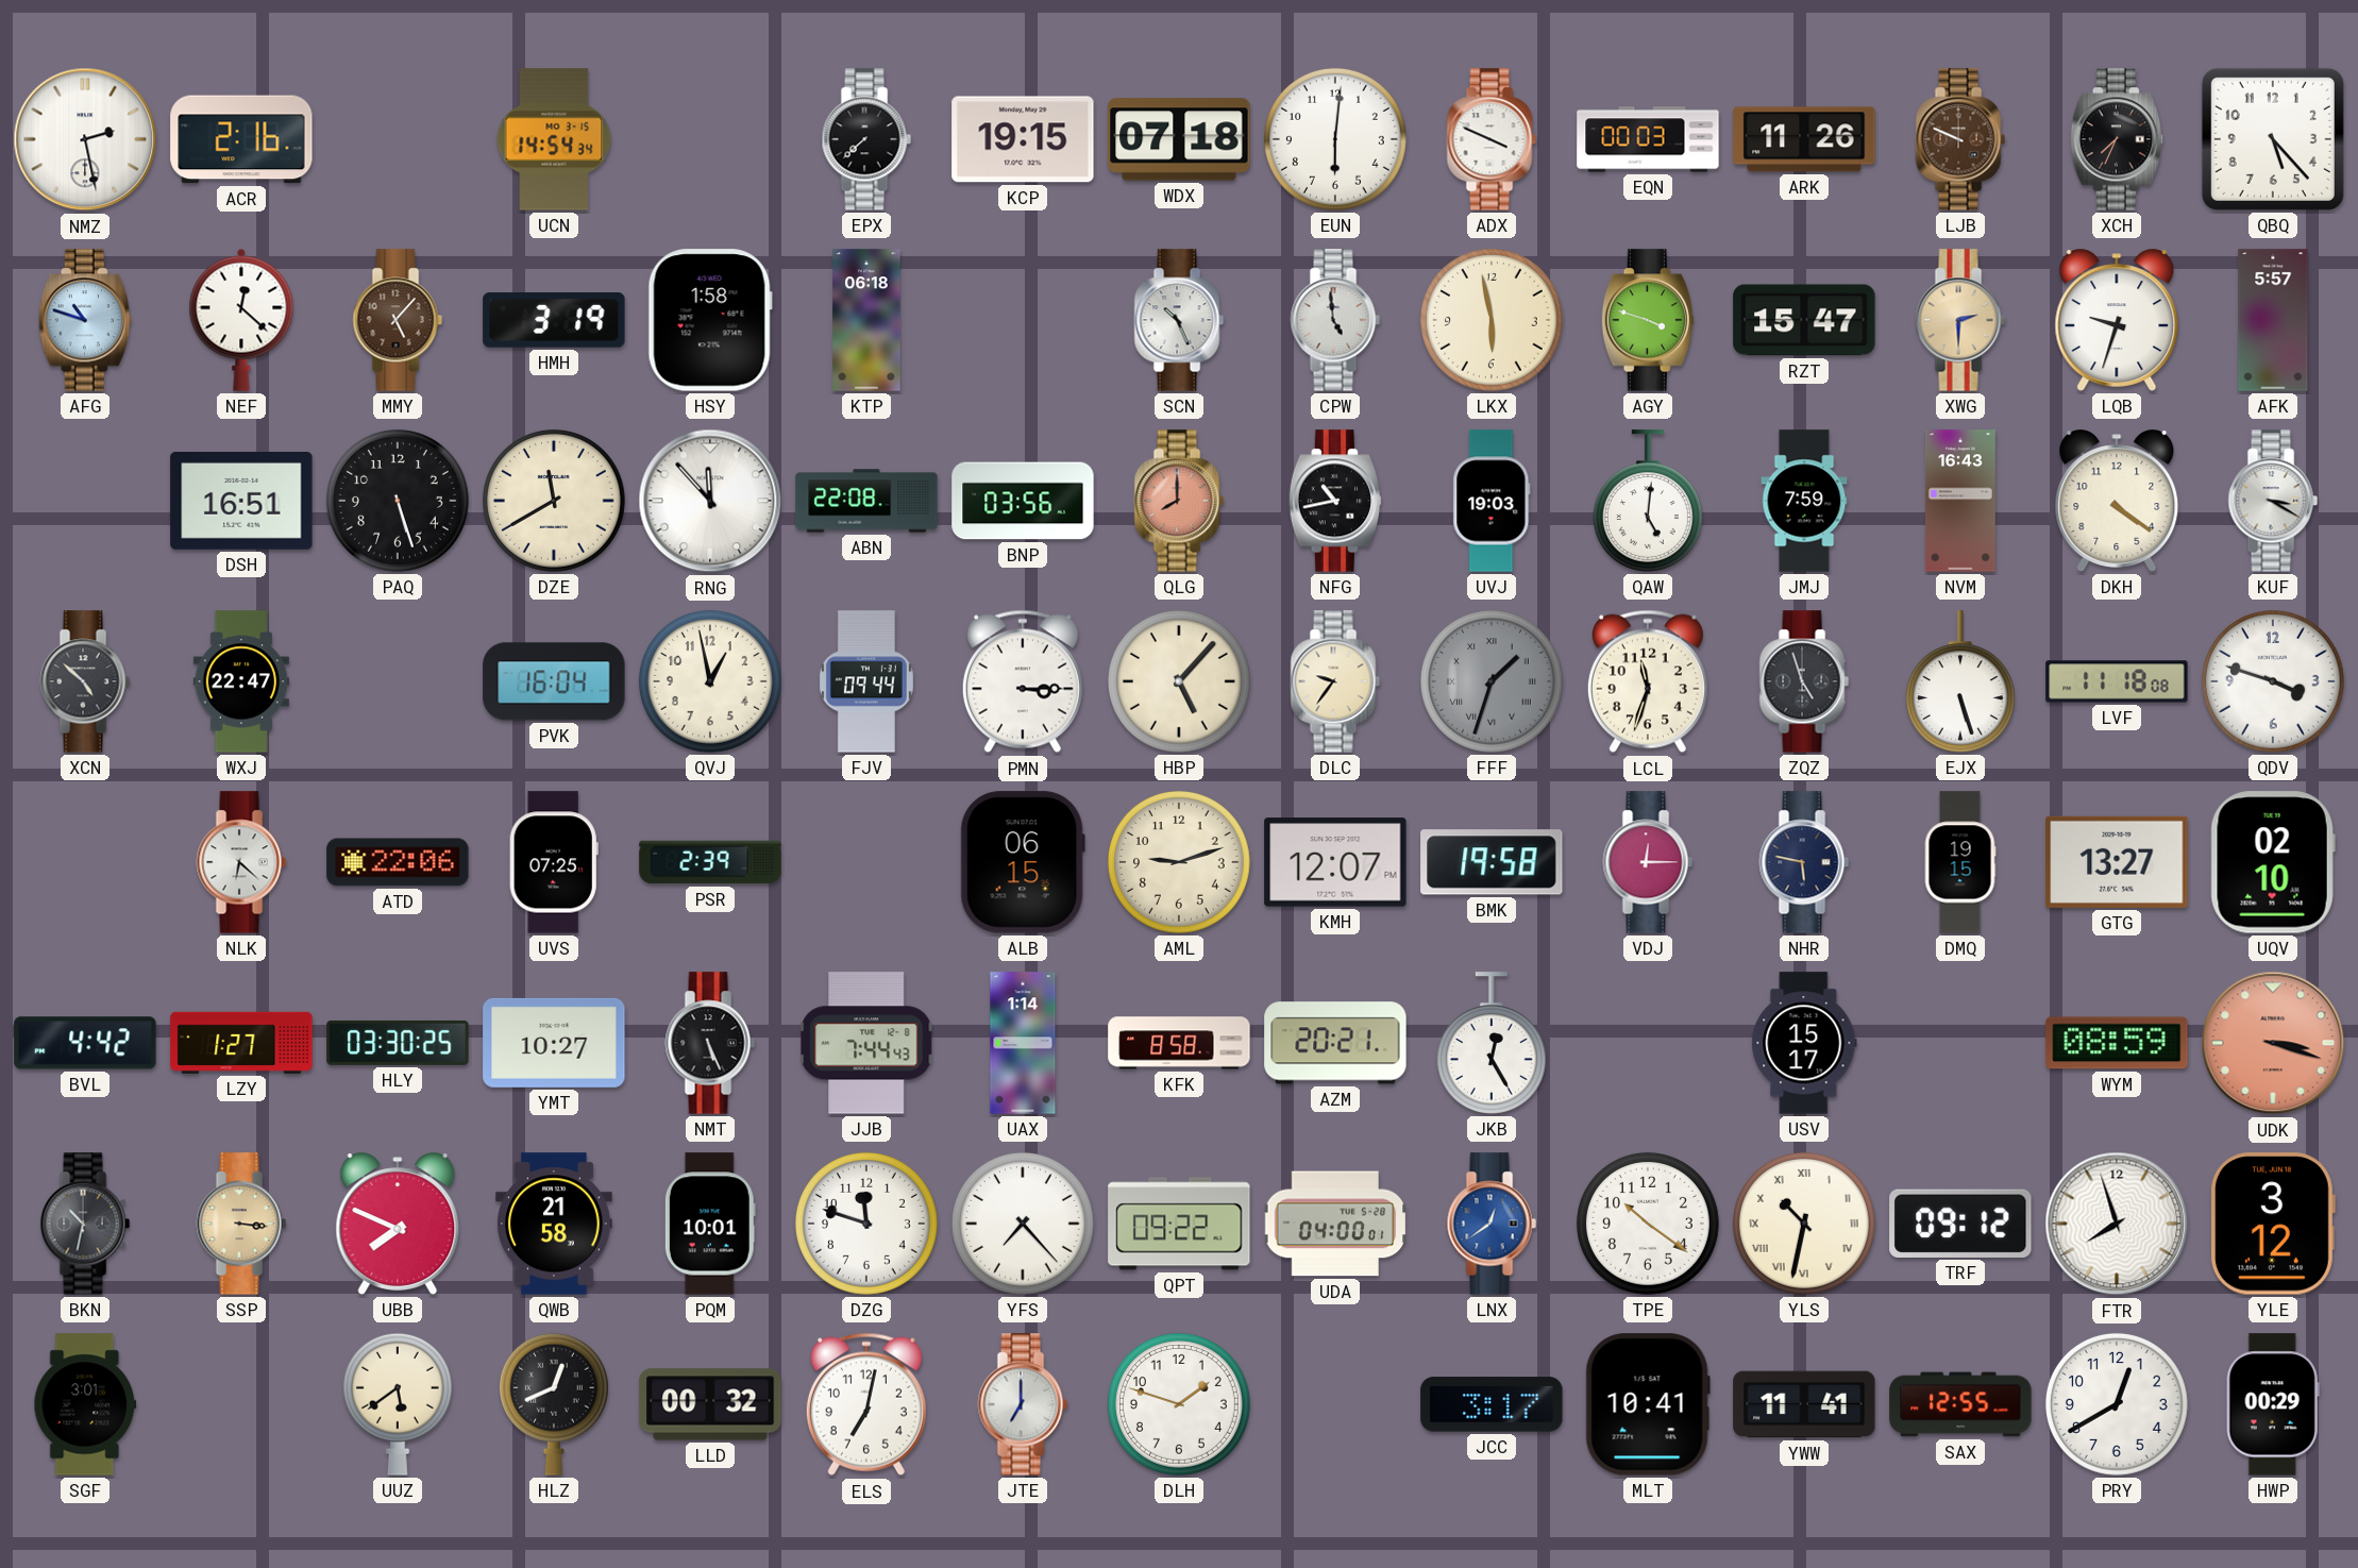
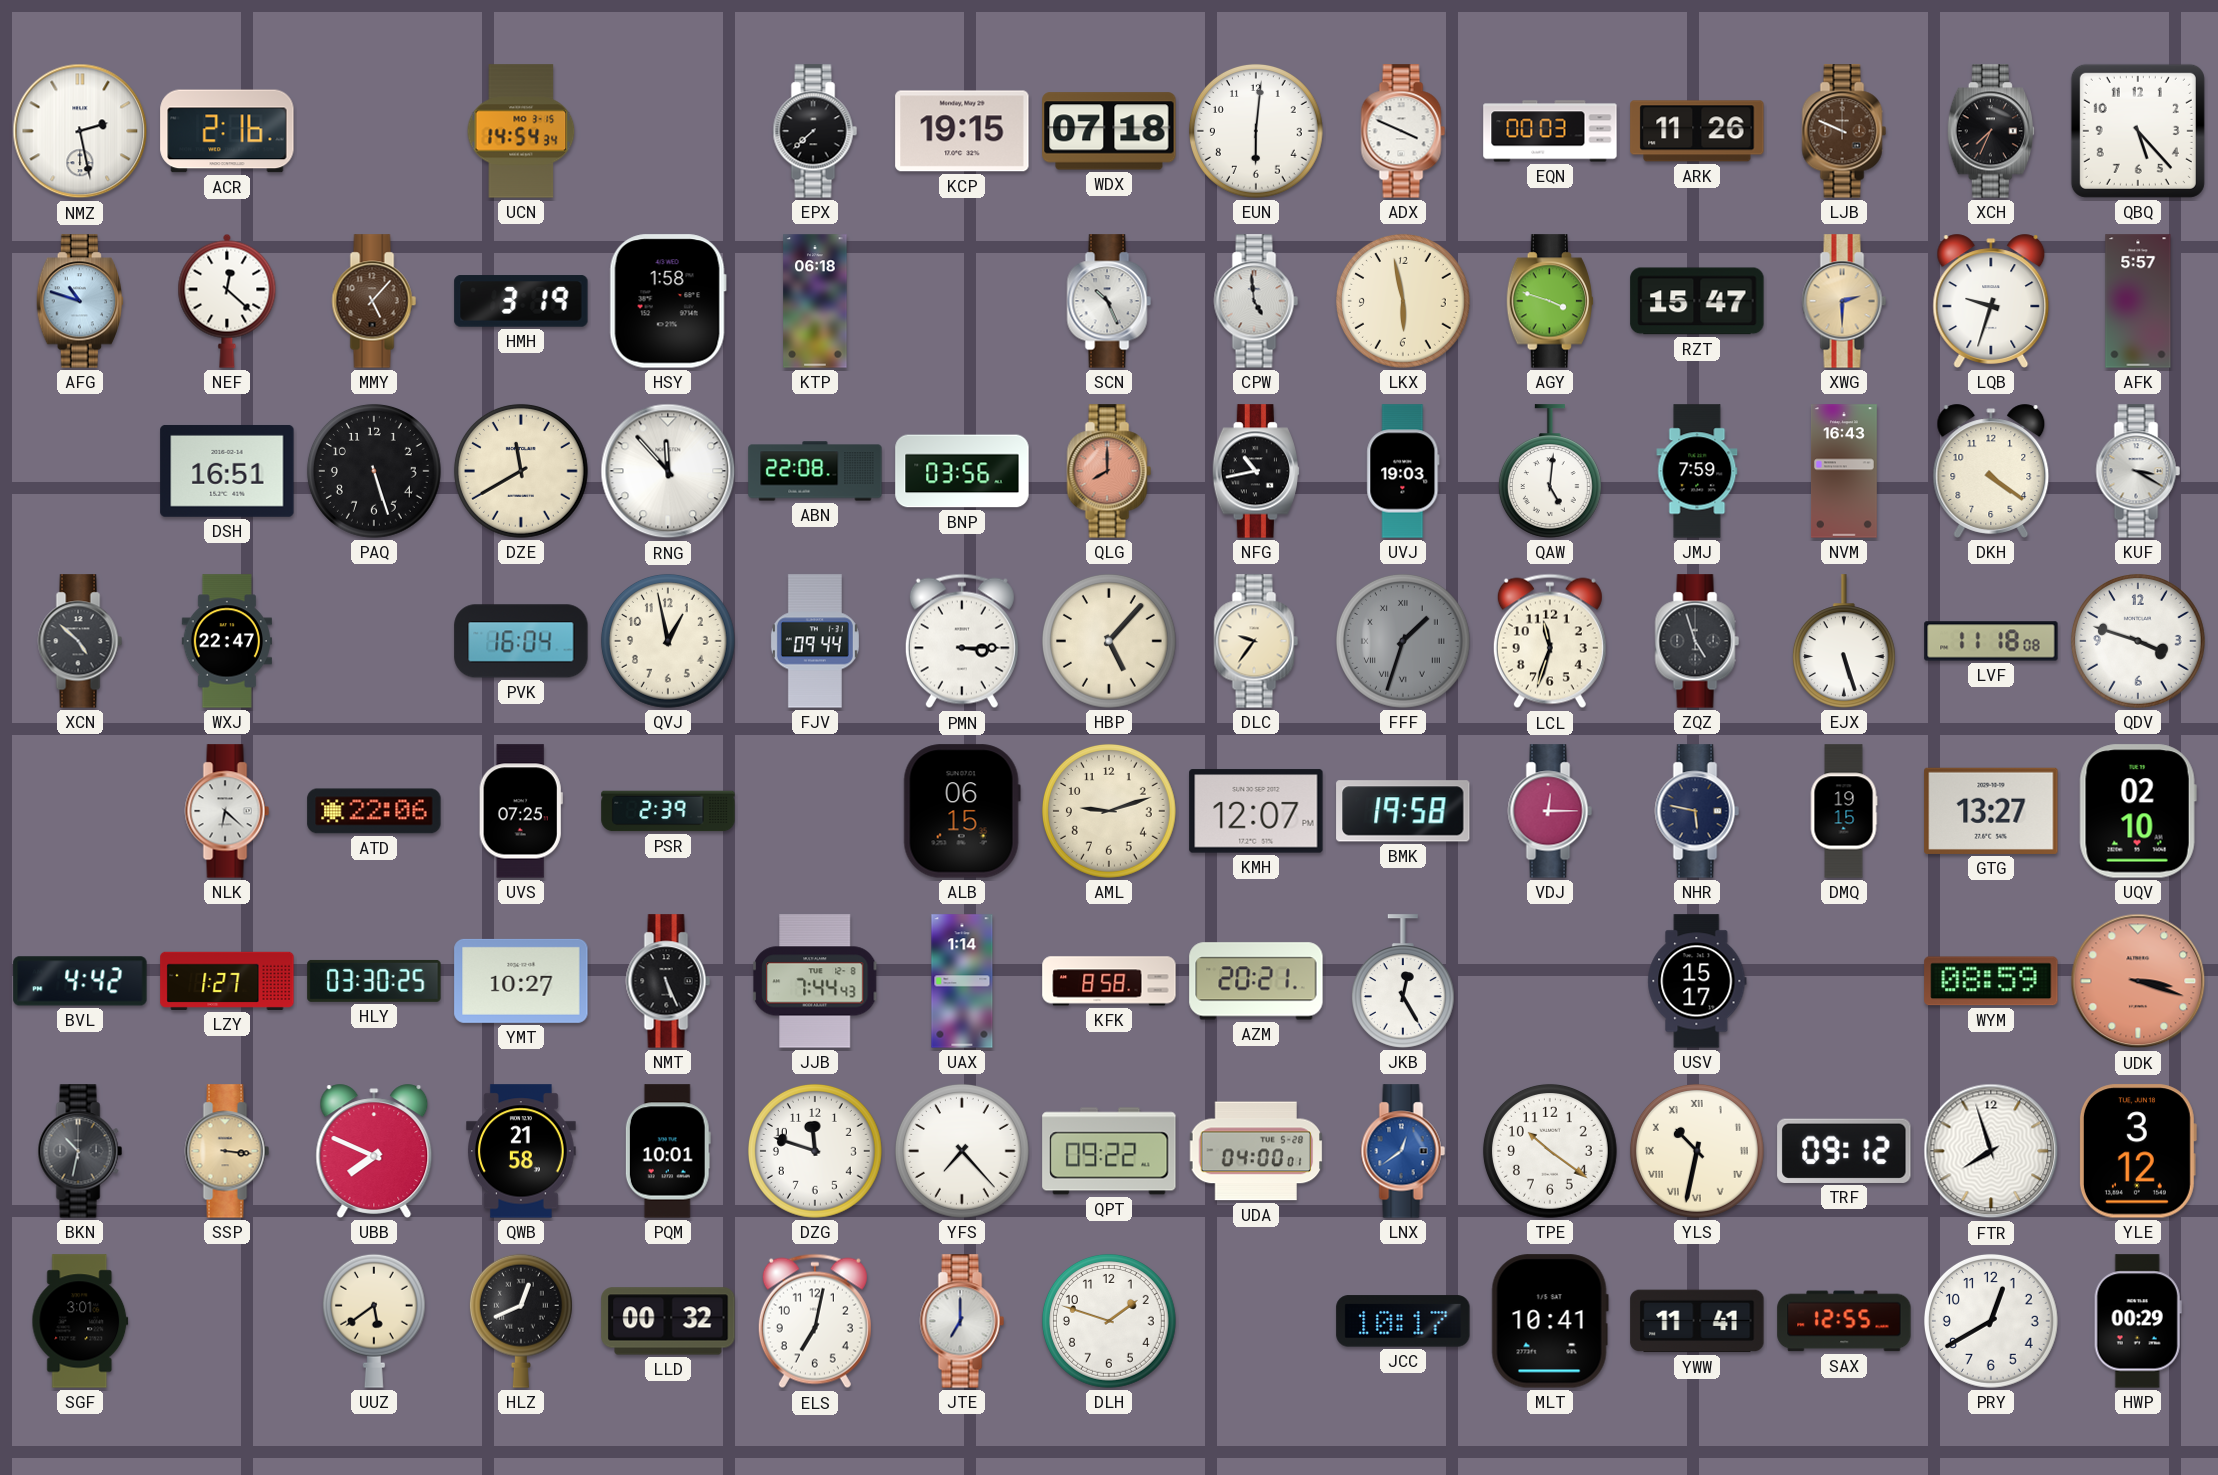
JCC: 3:17 -> 10:17
